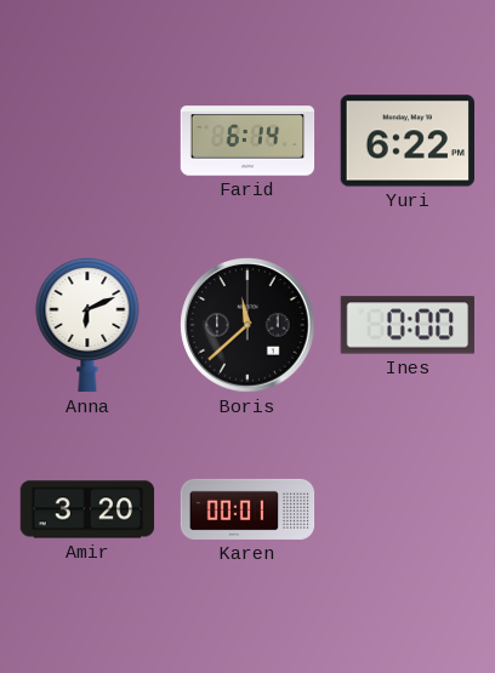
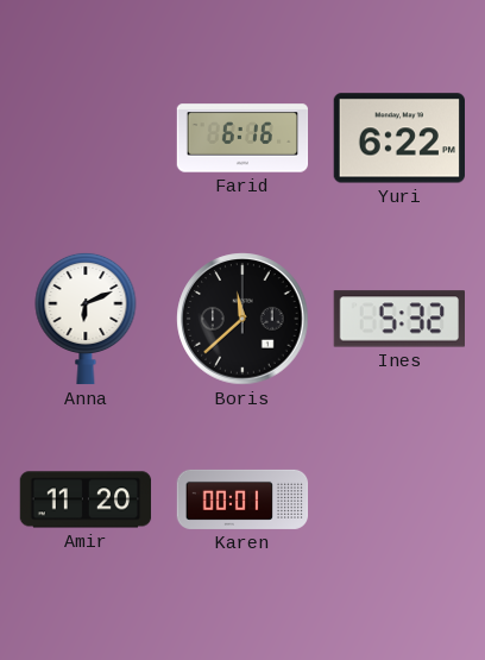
Farid: 6:14 -> 6:16
Ines: 0:00 -> 5:32
Amir: 3:20 -> 11:20
